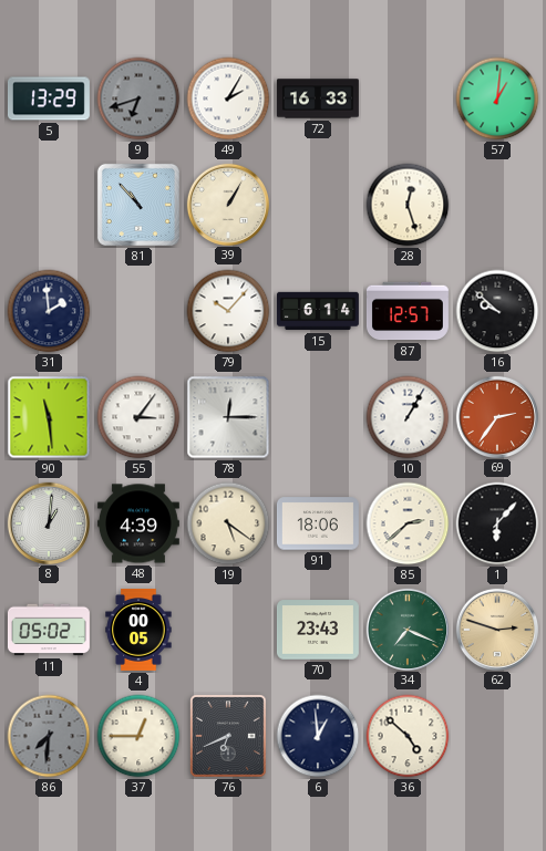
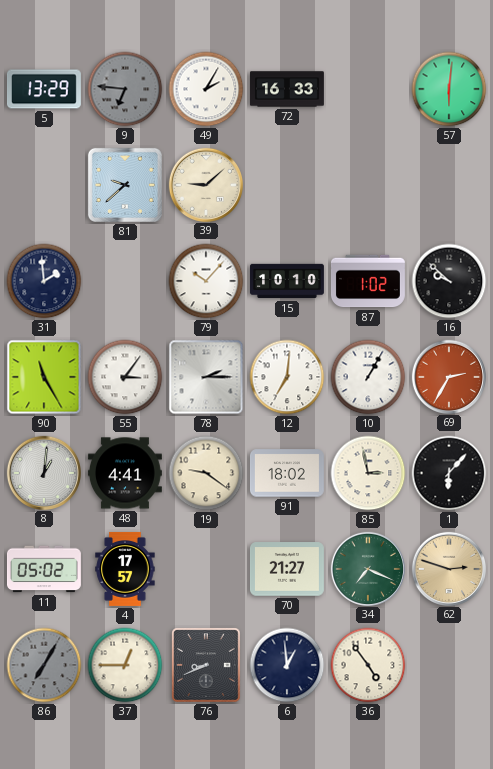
9: 6:42 -> 6:46
57: 1:01 -> 6:01
81: 10:53 -> 9:38
39: 1:05 -> 9:08
28: 12:27 -> none
15: 6:14 -> 10:10
87: 12:57 -> 1:02
90: 11:29 -> 11:25
78: 12:15 -> 2:15
12: none -> 7:01
69: 2:36 -> 2:35
48: 4:39 -> 4:41
19: 5:21 -> 9:21
91: 18:06 -> 18:02
85: 2:38 -> 2:58
4: 00:05 -> 17:57
70: 23:43 -> 21:27
86: 7:31 -> 7:05
76: 6:41 -> 8:41
36: 4:52 -> 4:54
